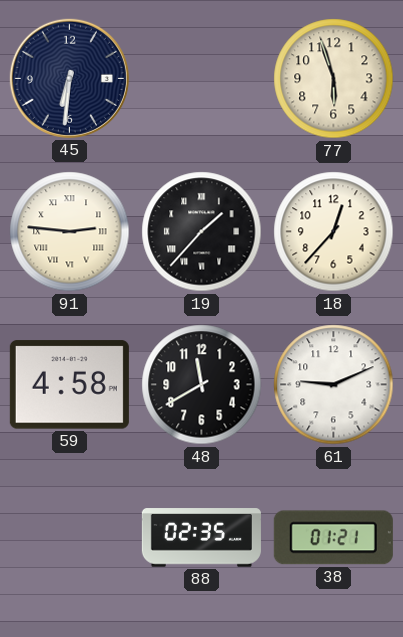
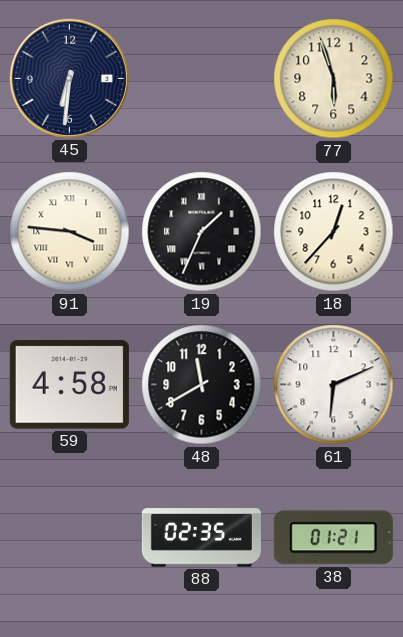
91: 2:46 -> 3:46
19: 1:37 -> 1:34
61: 9:11 -> 6:11
